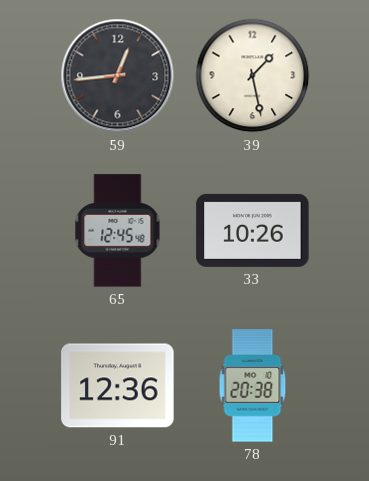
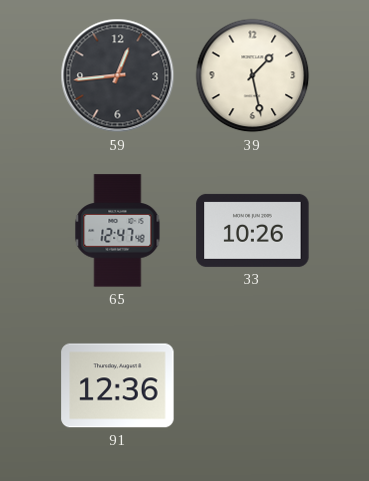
65: 12:45 -> 12:47
78: 20:38 -> none
